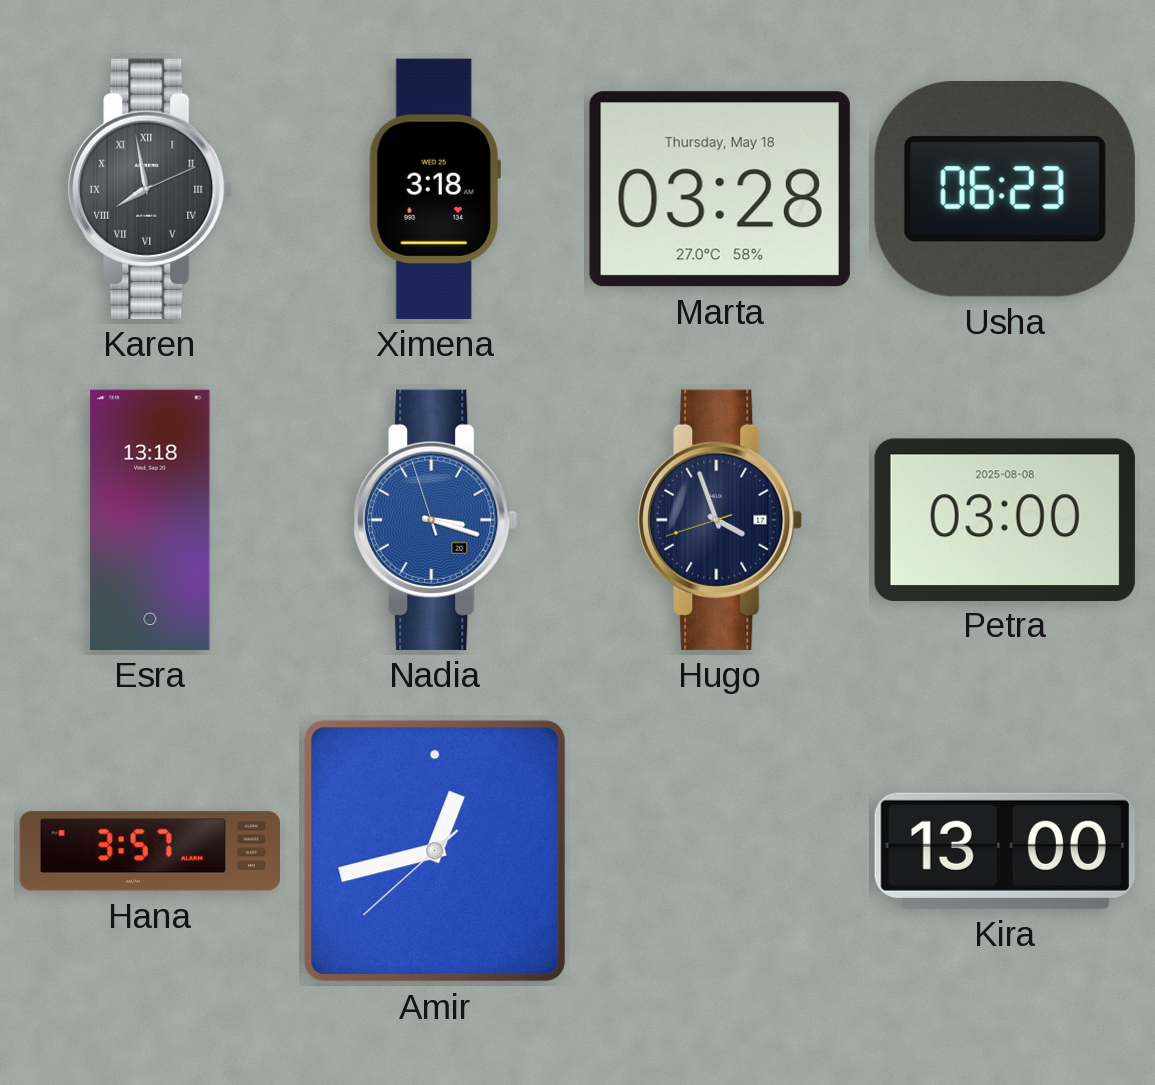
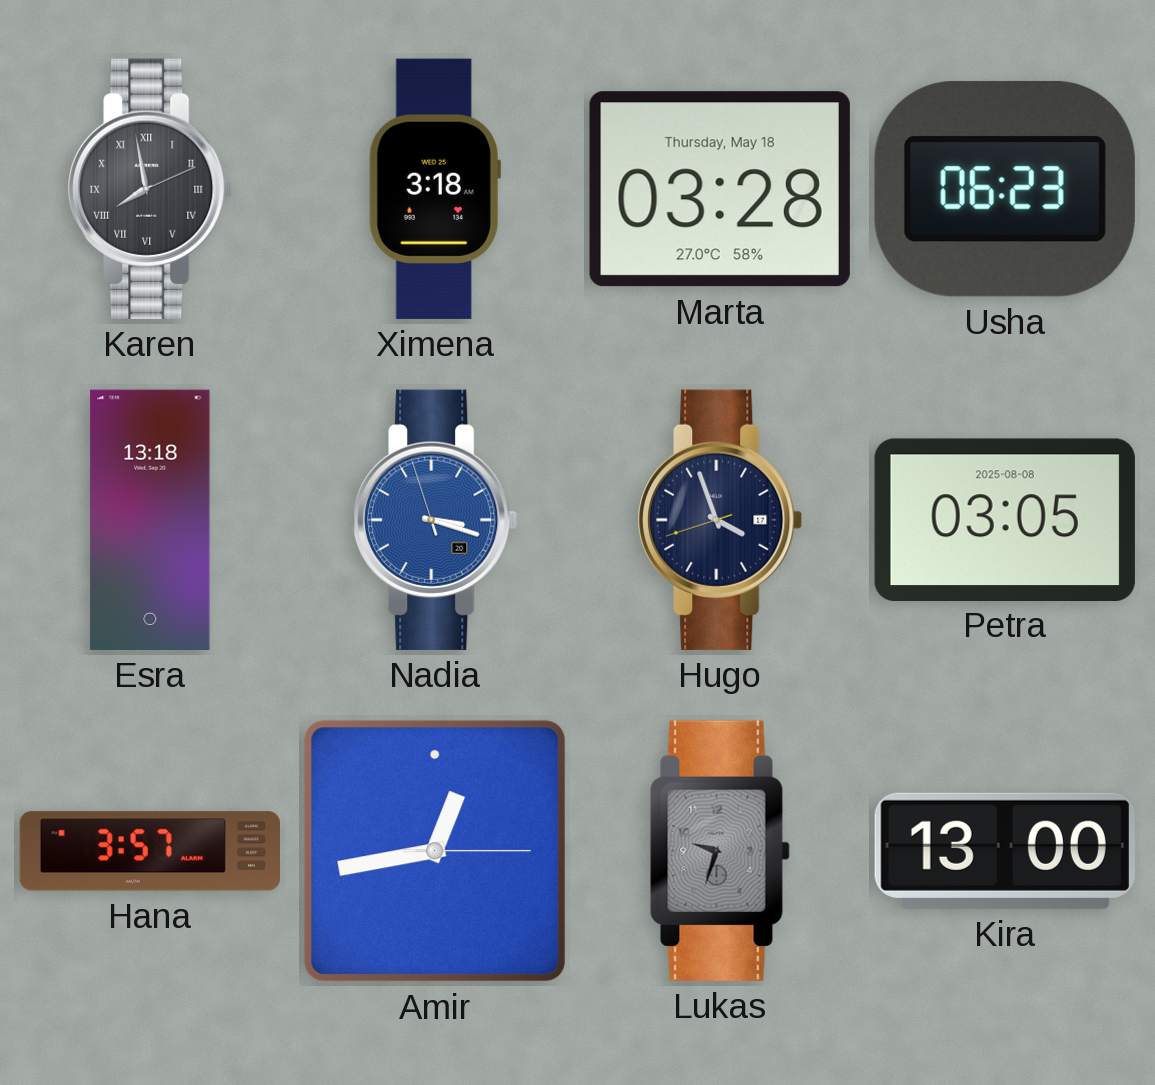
Petra: 03:00 -> 03:05
Amir: 12:42 -> 12:43
Lukas: none -> 9:33
